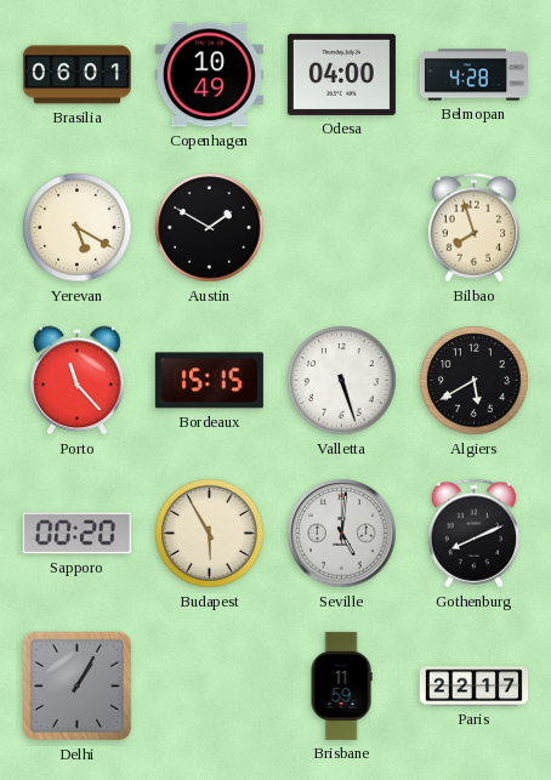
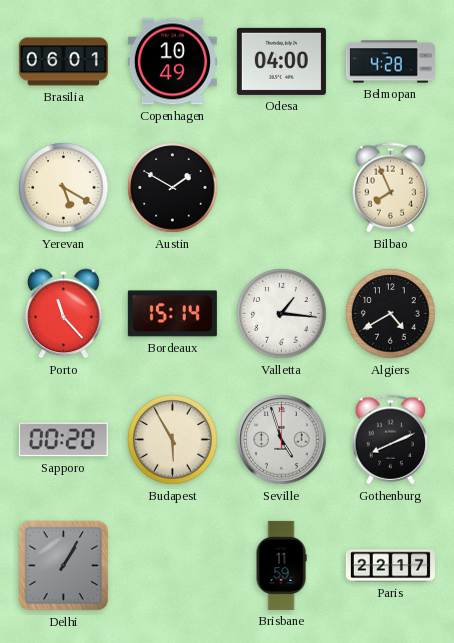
Bilbao: 7:57 -> 7:56
Bordeaux: 15:15 -> 15:14
Valletta: 5:27 -> 1:16
Algiers: 5:40 -> 4:40
Seville: 5:01 -> 4:57
